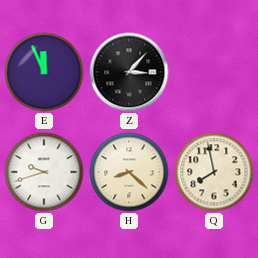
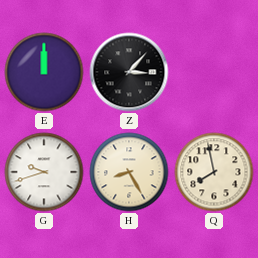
E: 11:56 -> 12:00
H: 8:22 -> 8:25
